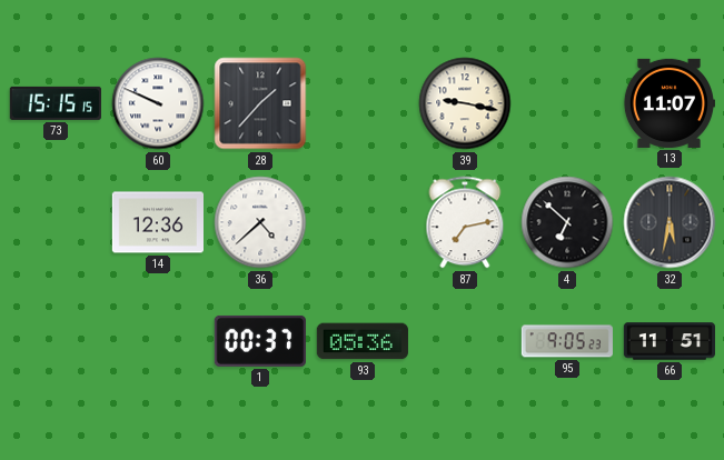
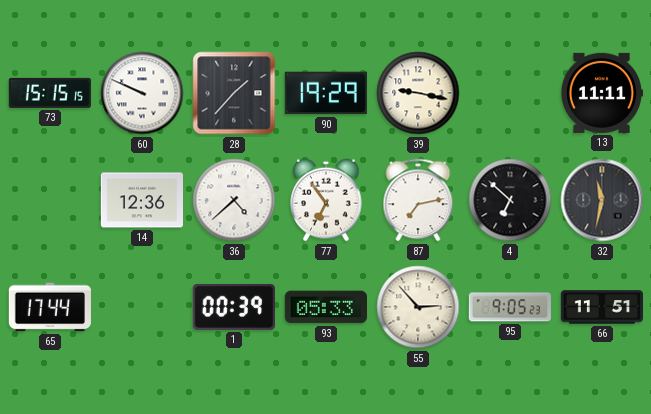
90: none -> 19:29
13: 11:07 -> 11:11
77: none -> 6:54
32: 5:32 -> 11:32
65: none -> 17:44
1: 00:37 -> 00:39
93: 05:36 -> 05:33
55: none -> 2:53
